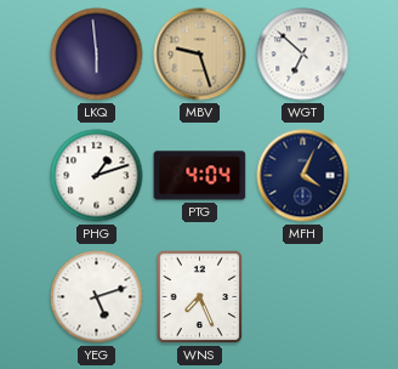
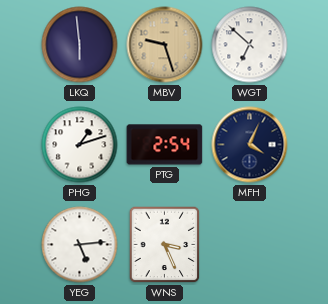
PTG: 4:04 -> 2:54
YEG: 5:12 -> 5:14
WNS: 7:26 -> 3:26
